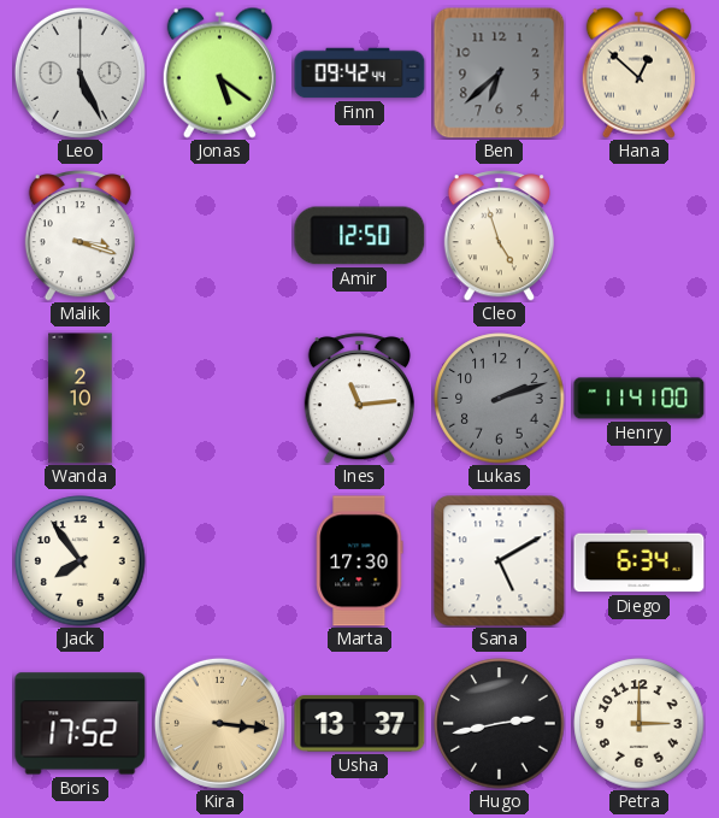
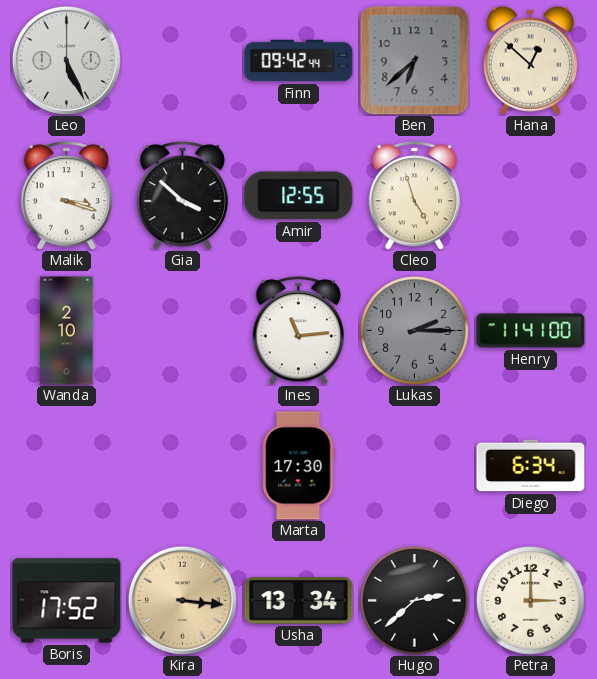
Jonas: 5:21 -> none
Gia: none -> 3:52
Amir: 12:50 -> 12:55
Lukas: 2:12 -> 2:15
Jack: 7:54 -> none
Sana: 5:10 -> none
Usha: 13:37 -> 13:34
Hugo: 2:43 -> 2:38
